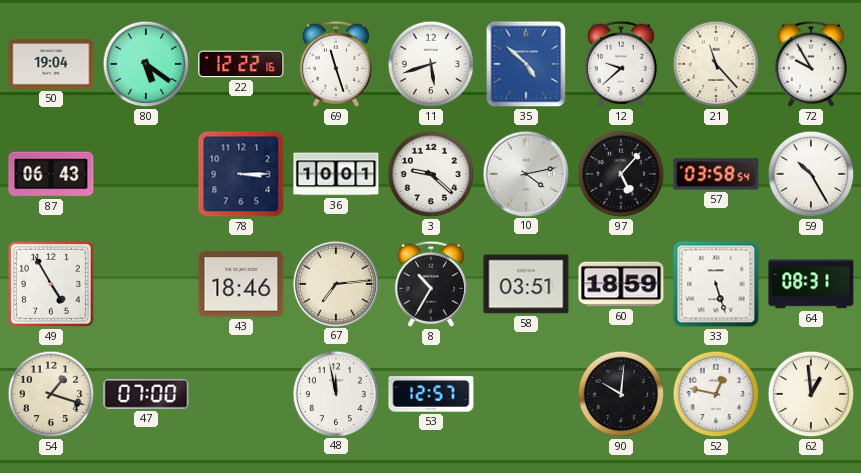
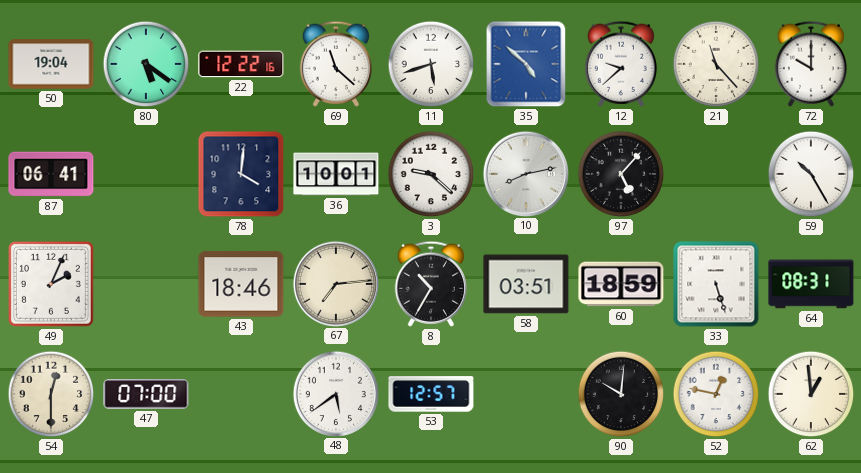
69: 11:27 -> 11:22
72: 9:55 -> 10:00
87: 06:43 -> 06:41
78: 3:15 -> 4:01
10: 4:13 -> 8:13
57: 03:58 -> none
49: 4:55 -> 2:04
54: 1:18 -> 12:30
48: 11:58 -> 5:39
